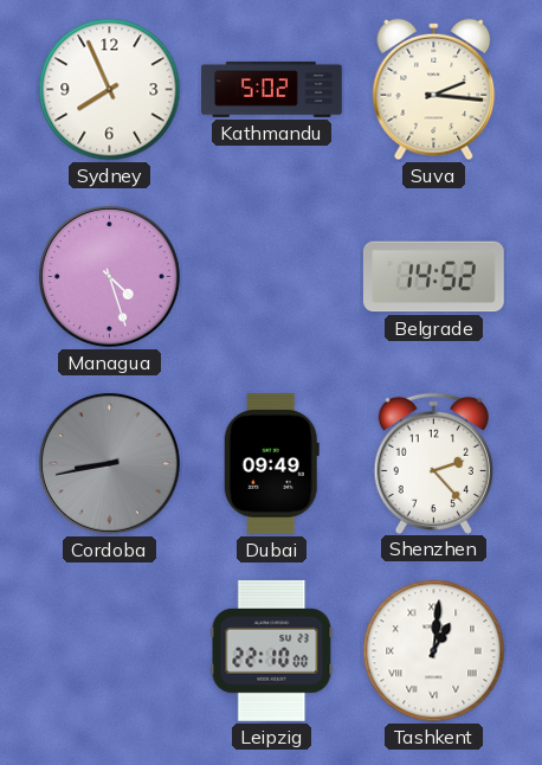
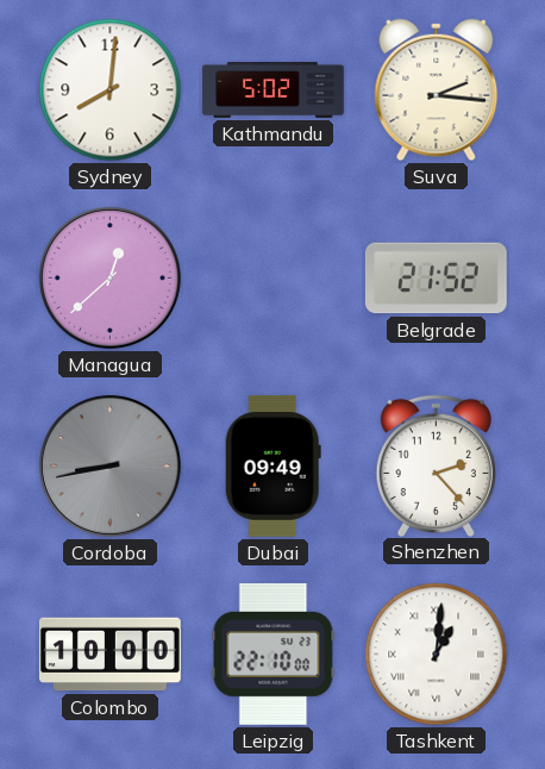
Sydney: 7:56 -> 8:01
Managua: 4:27 -> 12:38
Belgrade: 14:52 -> 21:52
Colombo: none -> 10:00
